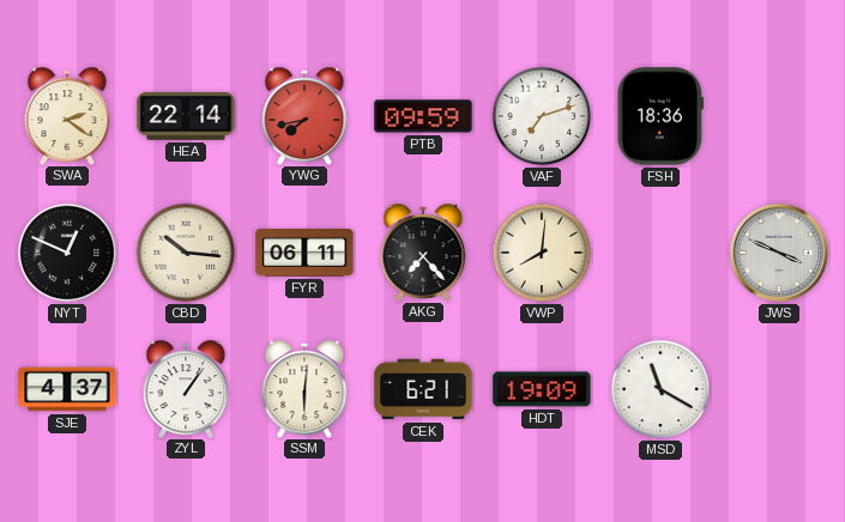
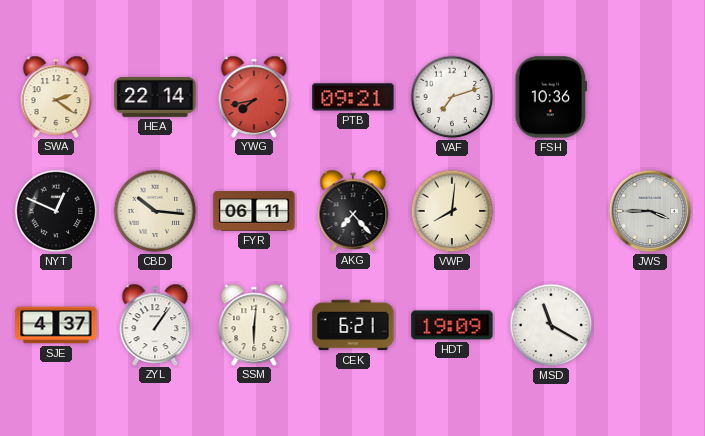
PTB: 09:59 -> 09:21
FSH: 18:36 -> 10:36
JWS: 3:49 -> 3:45
